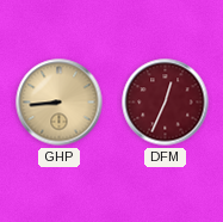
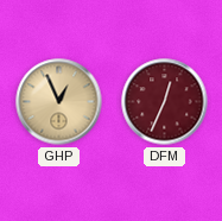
GHP: 8:44 -> 12:56
